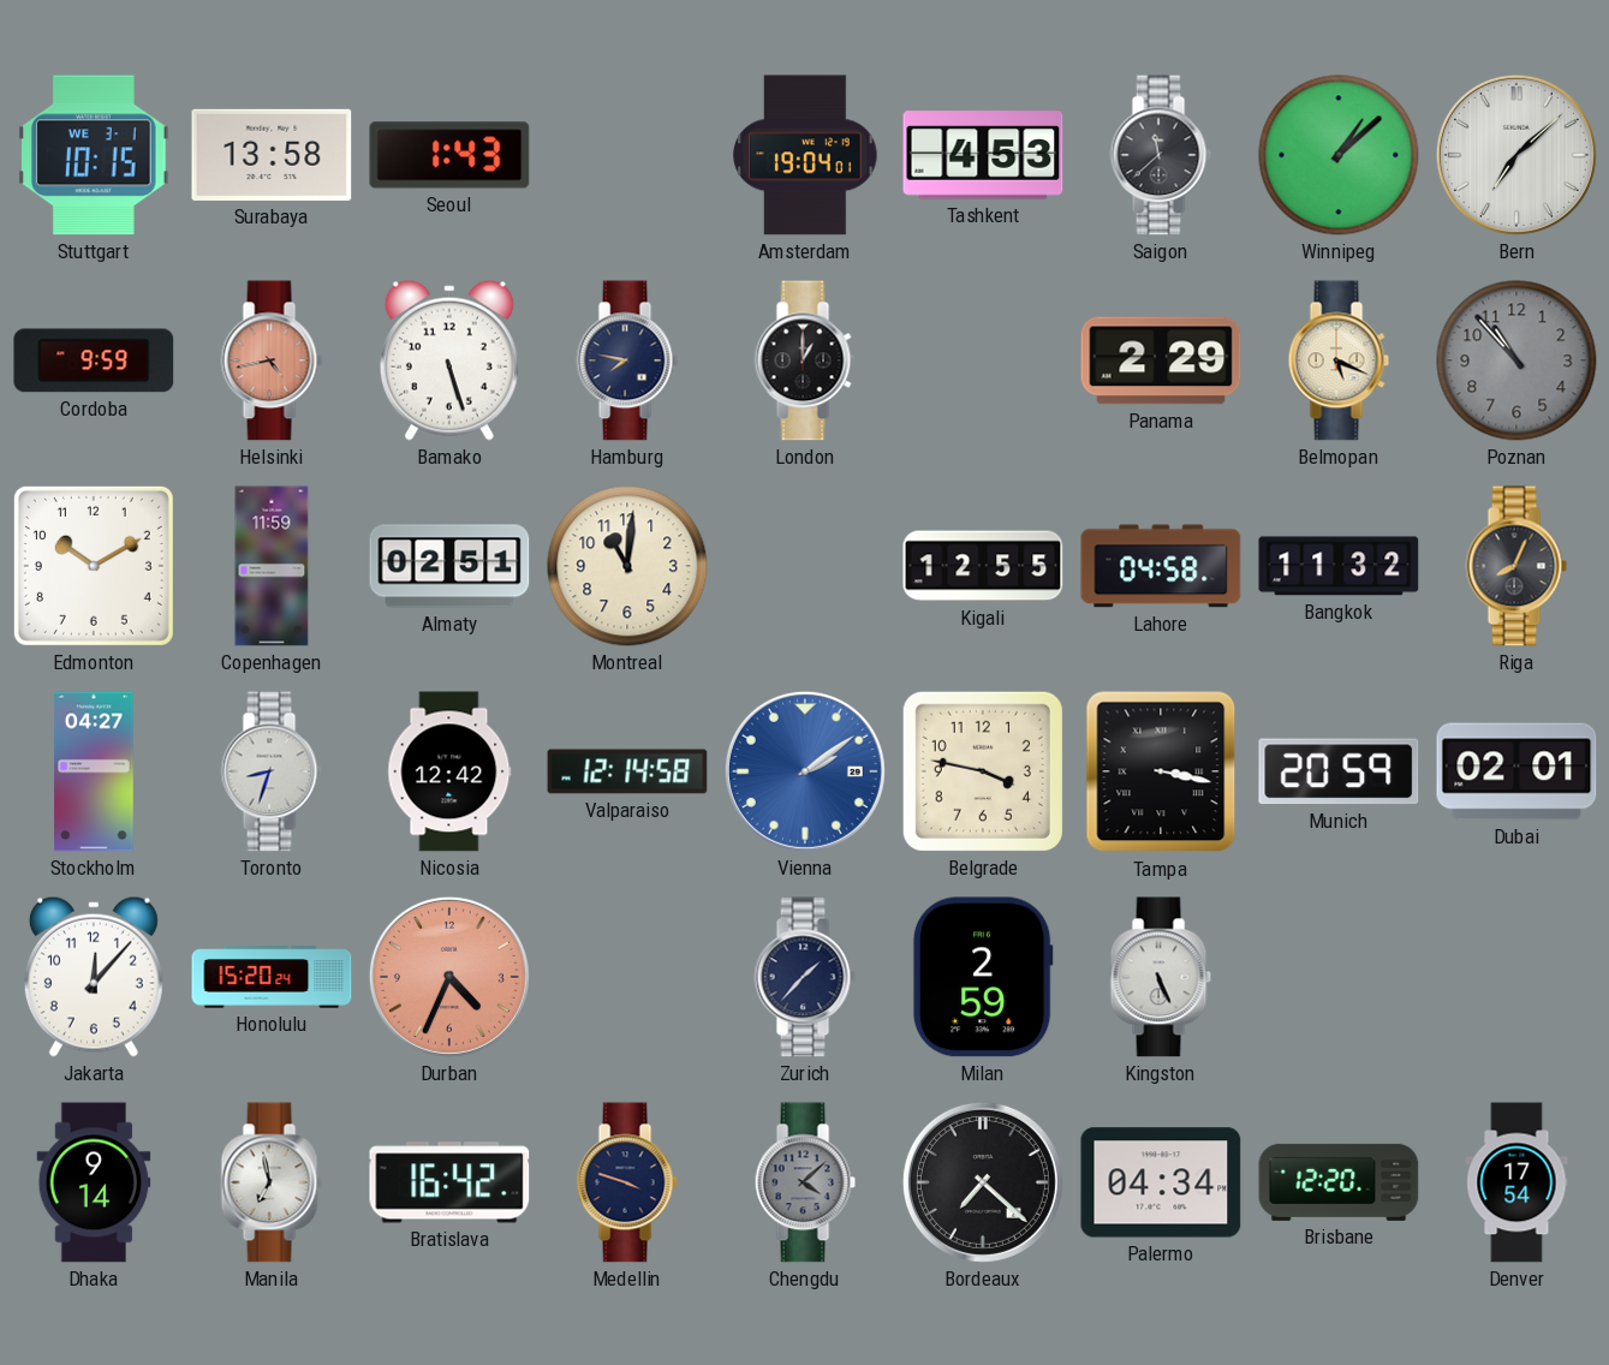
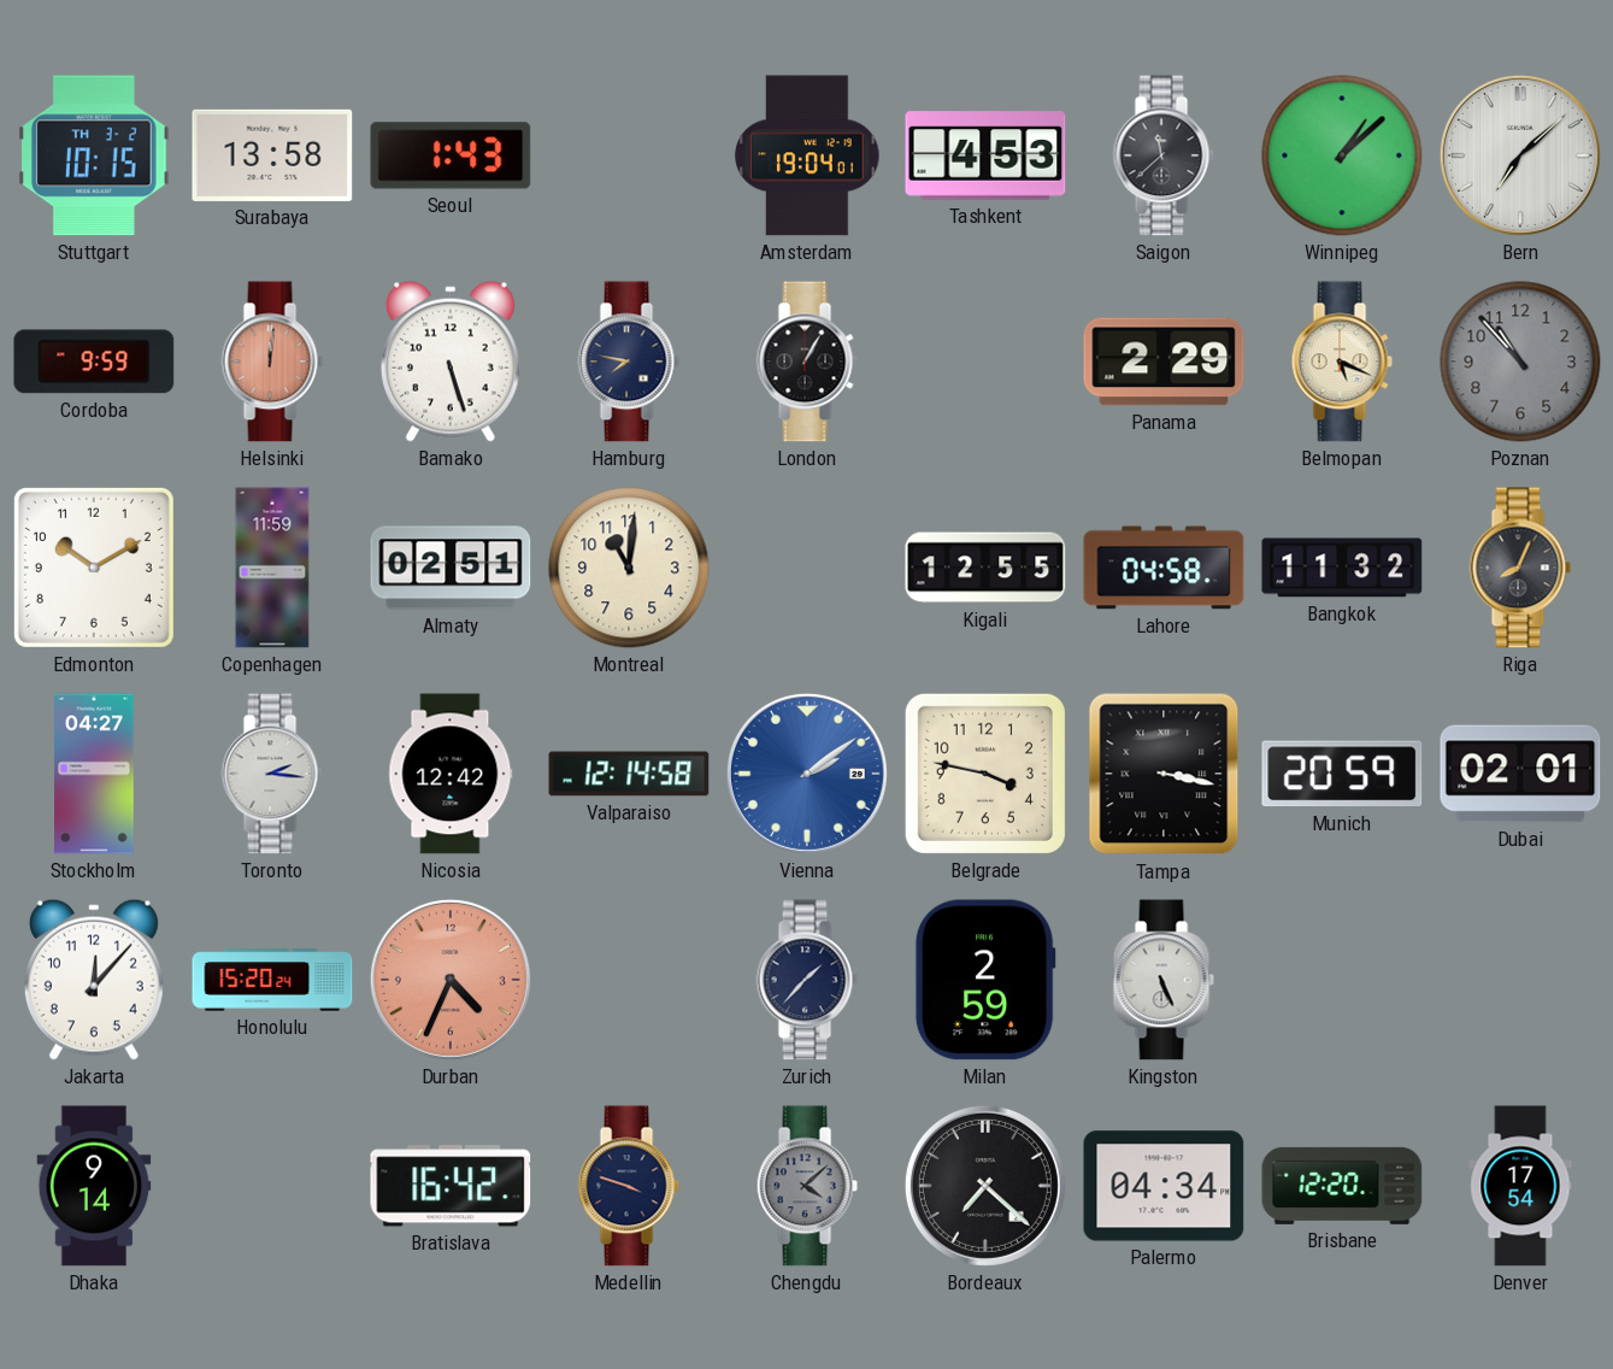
Stuttgart date: WE 3-1 -> TH 3-2
Helsinki: 4:43 -> 12:01
London: 1:00 -> 1:05
Toronto: 8:33 -> 2:16
Manila: 6:58 -> none
